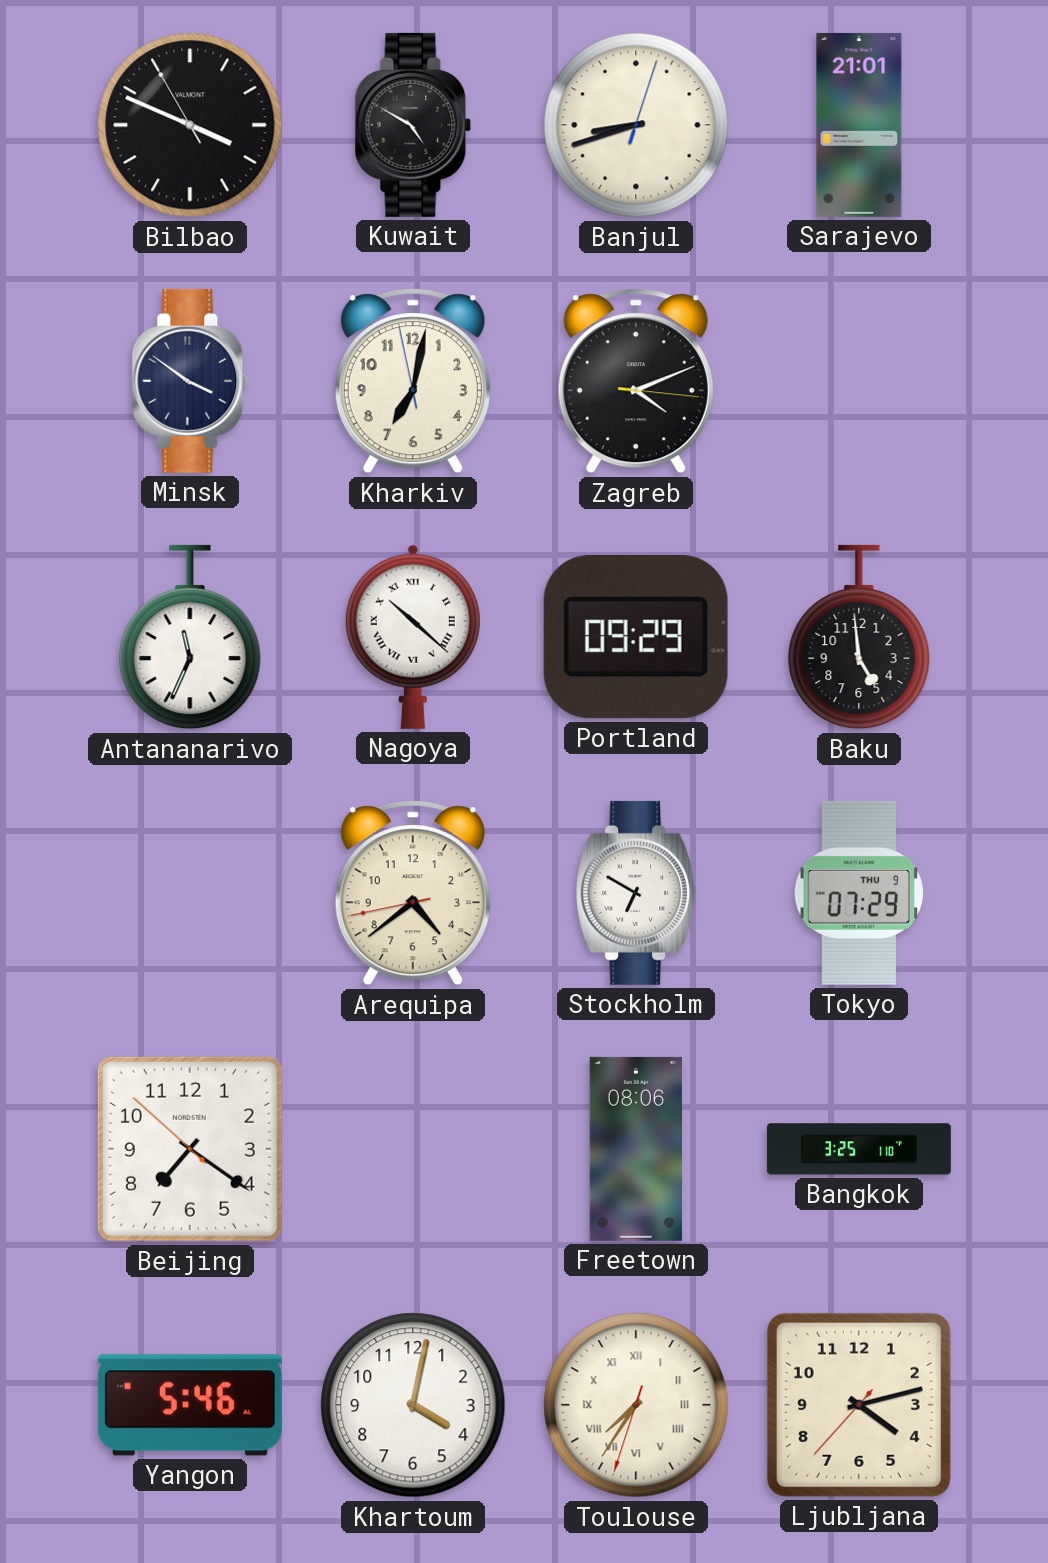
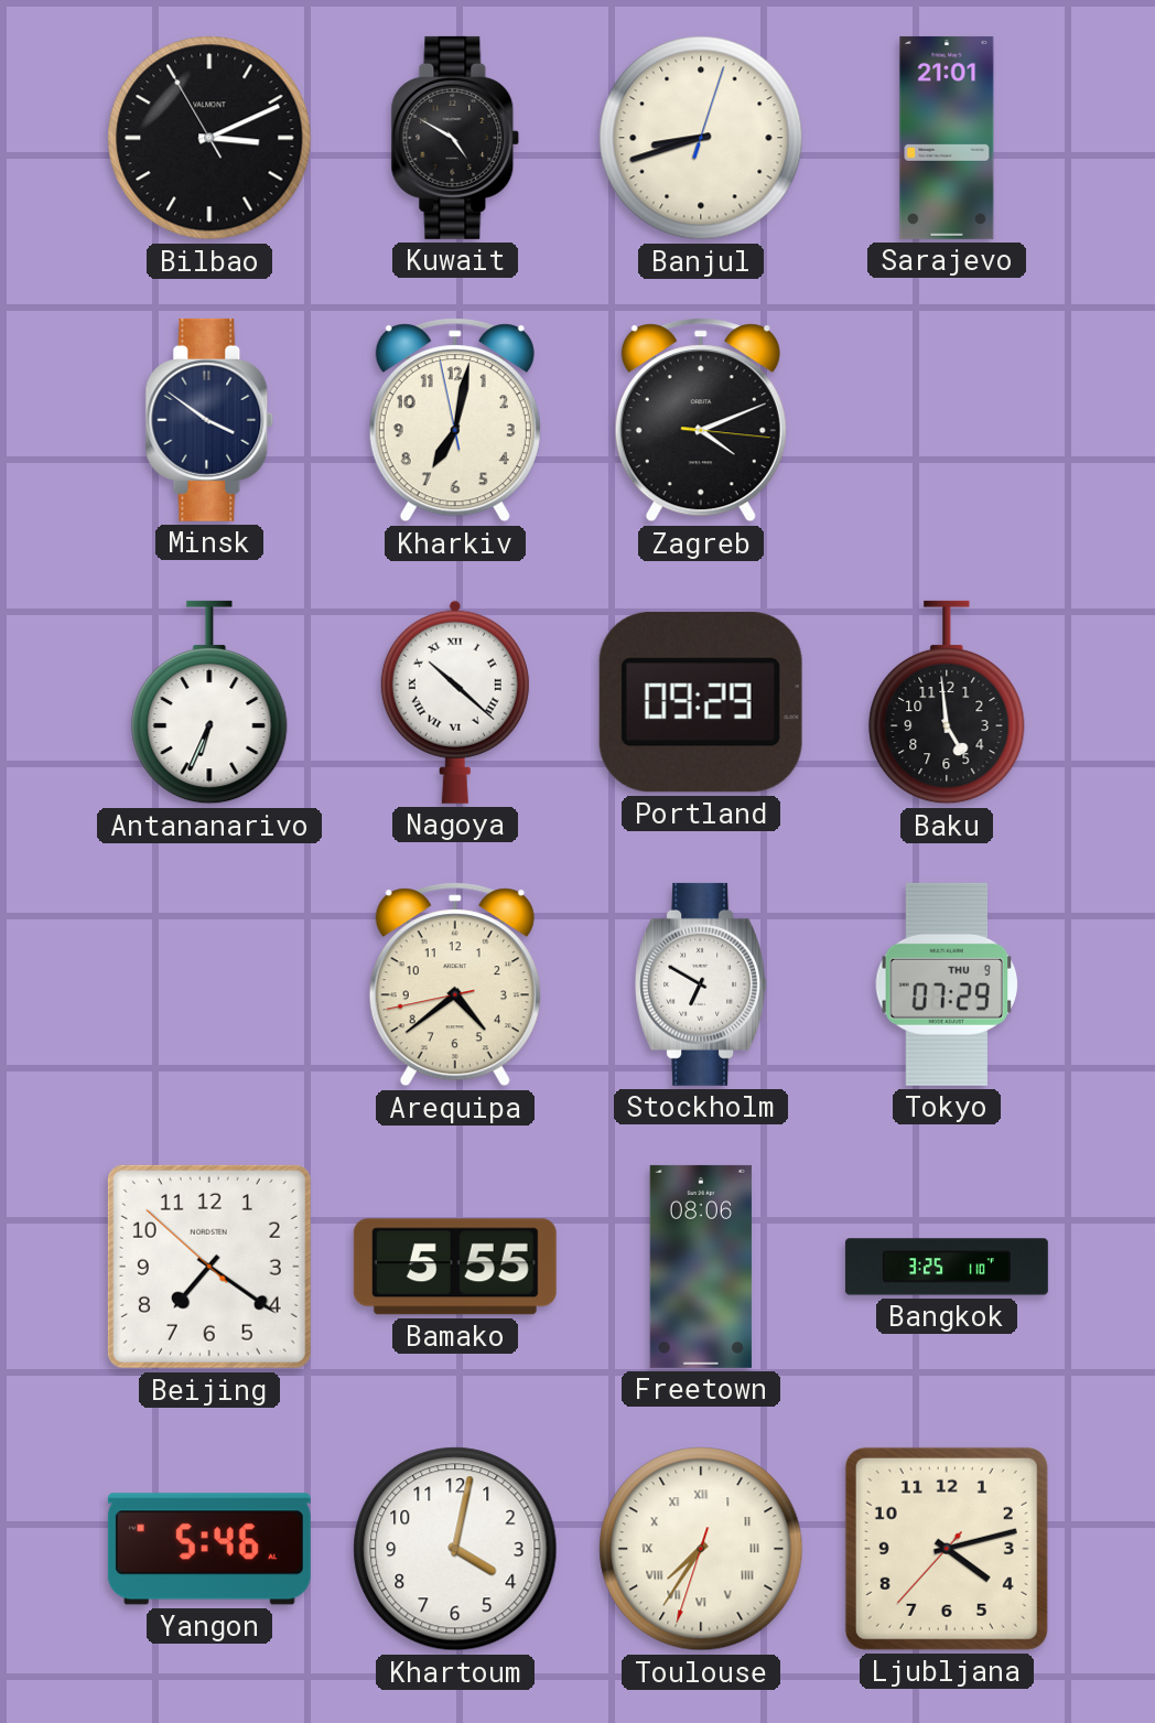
Bilbao: 3:48 -> 3:10
Antananarivo: 11:34 -> 6:34
Bamako: none -> 5:55
